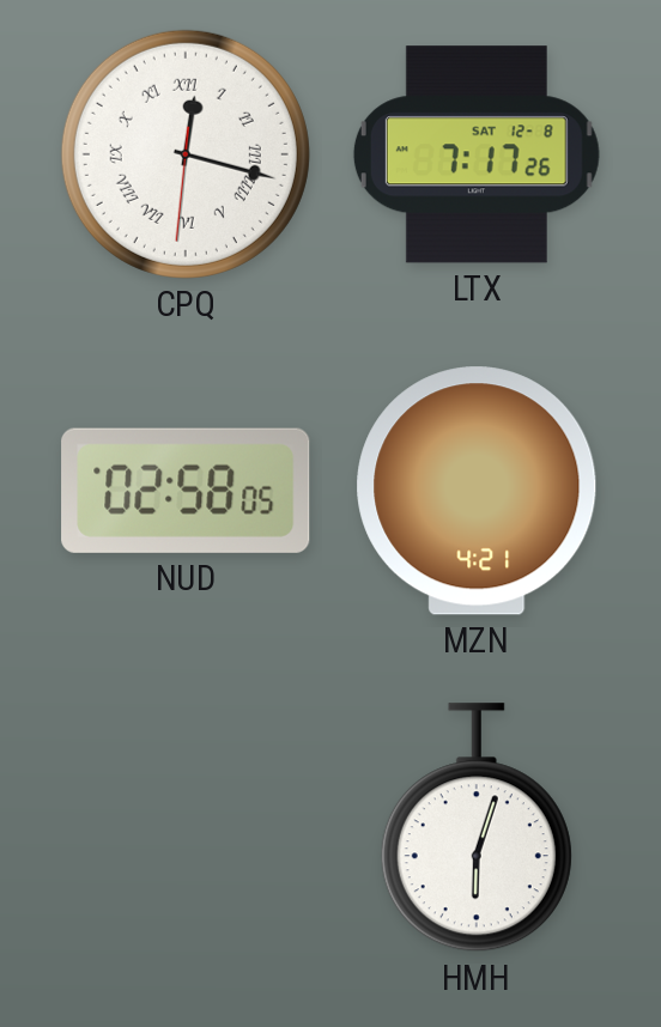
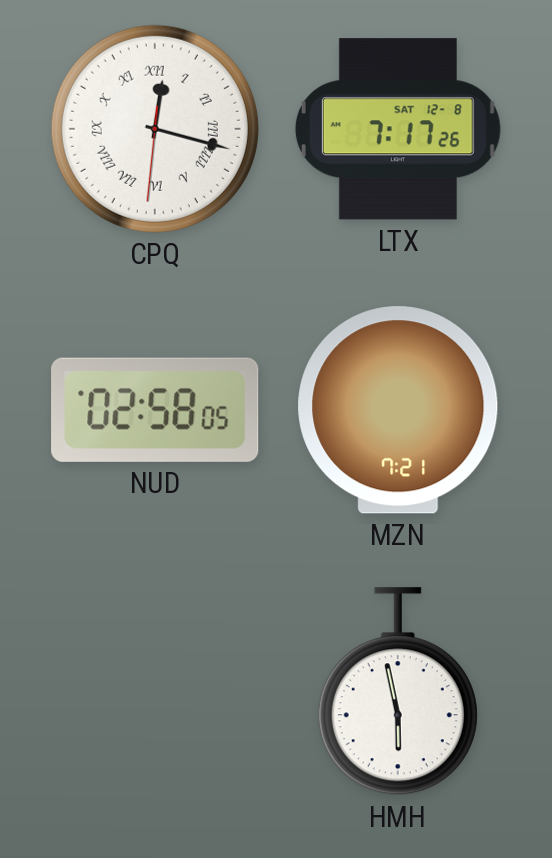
MZN: 4:21 -> 7:21
HMH: 6:03 -> 5:58
